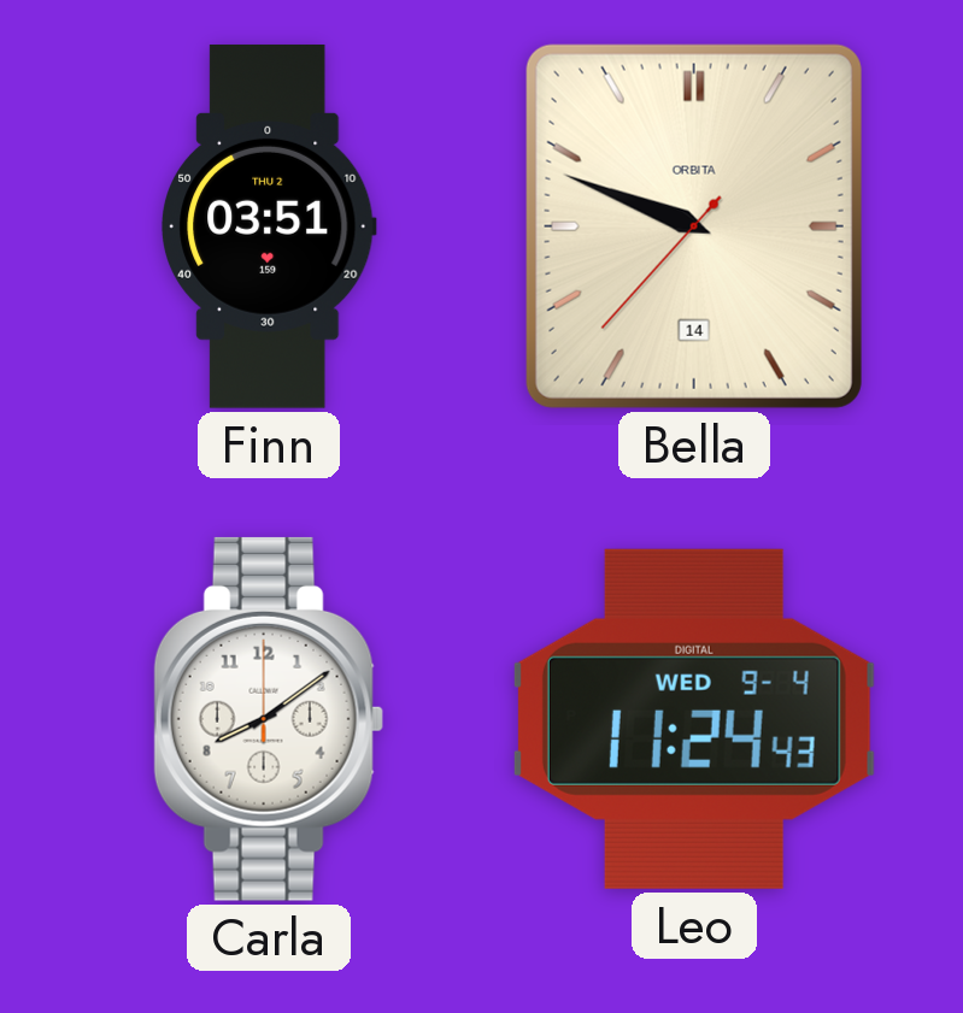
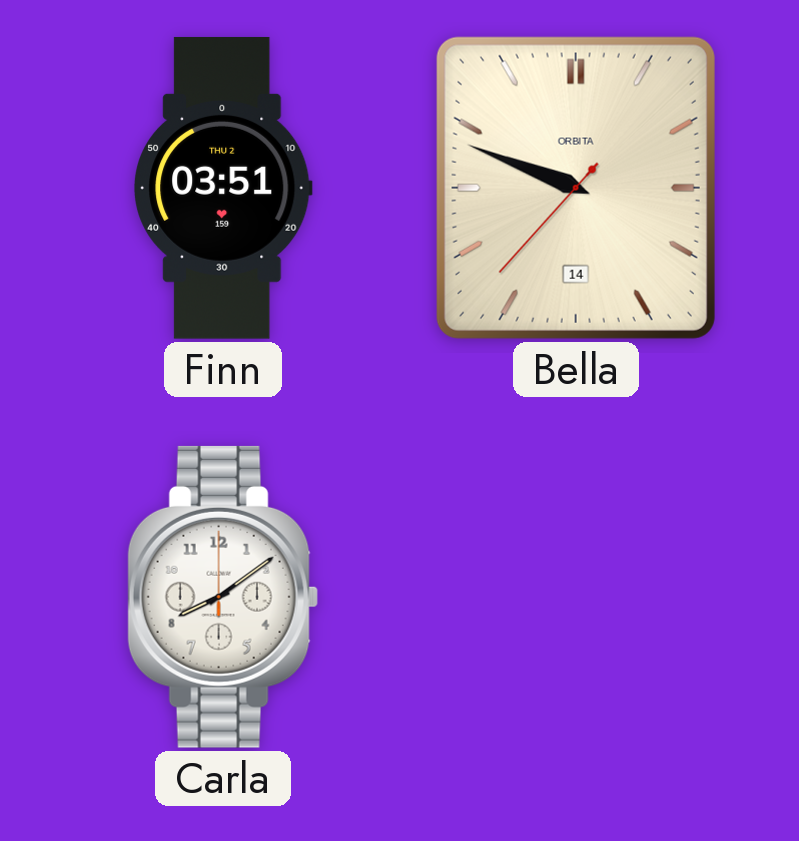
Leo: 11:24 -> none
